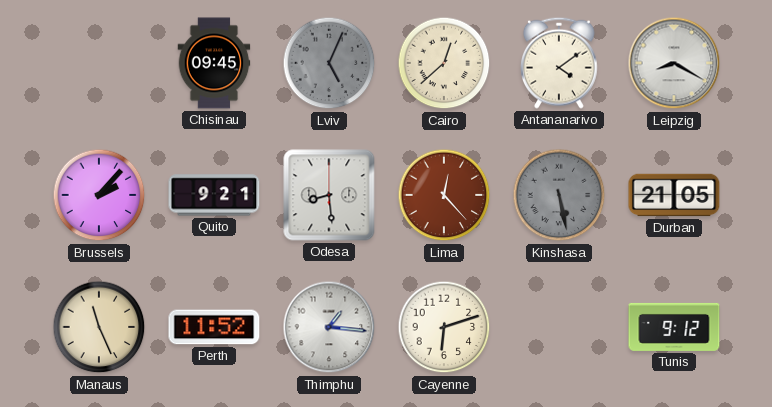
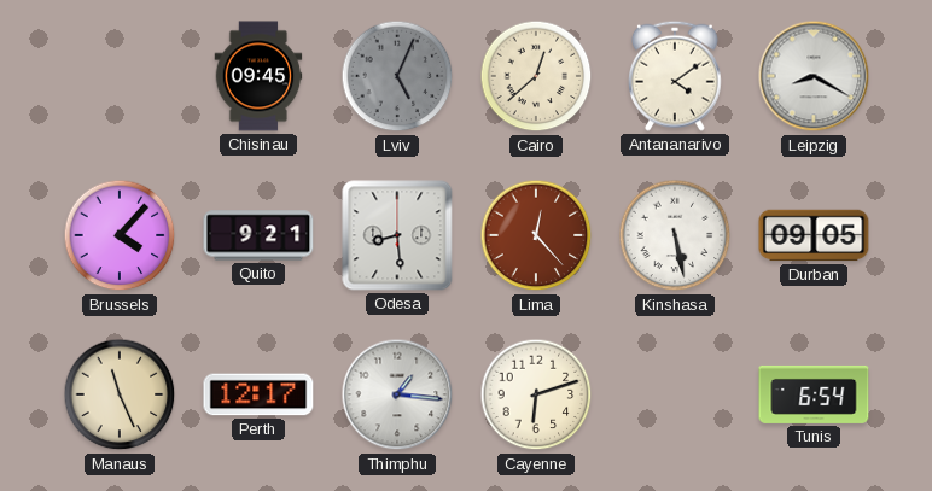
Brussels: 2:07 -> 4:07
Kinshasa dial: grey -> white
Durban: 21:05 -> 09:05
Perth: 11:52 -> 12:17
Tunis: 9:12 -> 6:54
